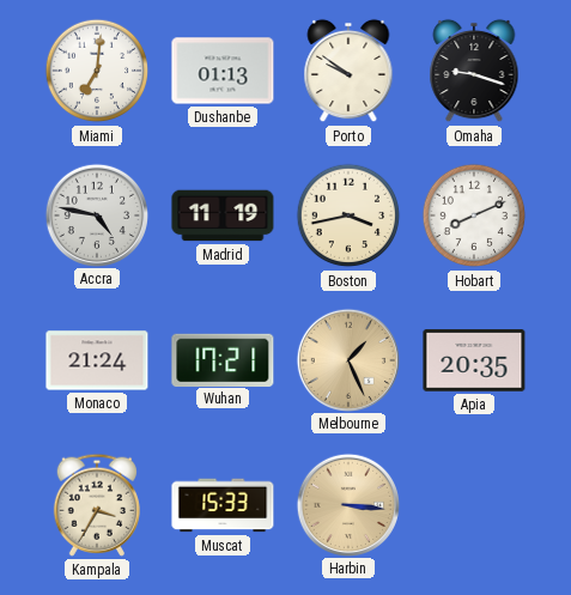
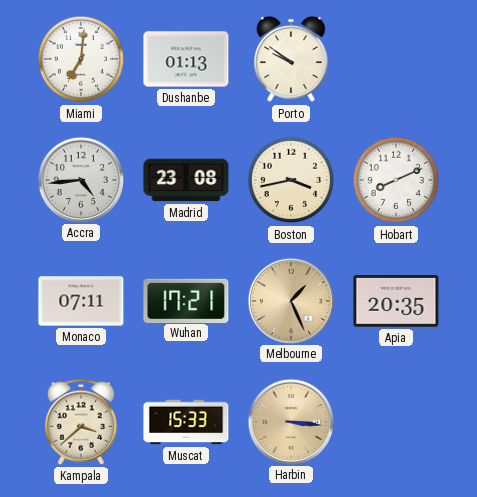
Omaha: 9:18 -> none
Accra: 4:47 -> 4:44
Madrid: 11:19 -> 23:08
Monaco: 21:24 -> 07:11
Kampala: 3:35 -> 3:38
